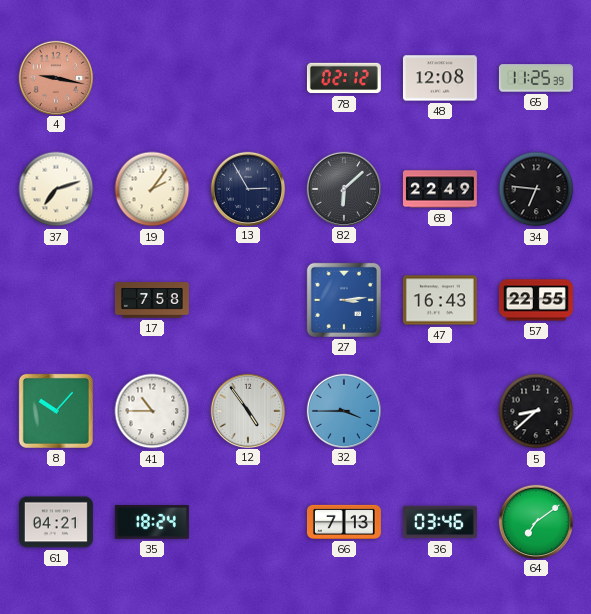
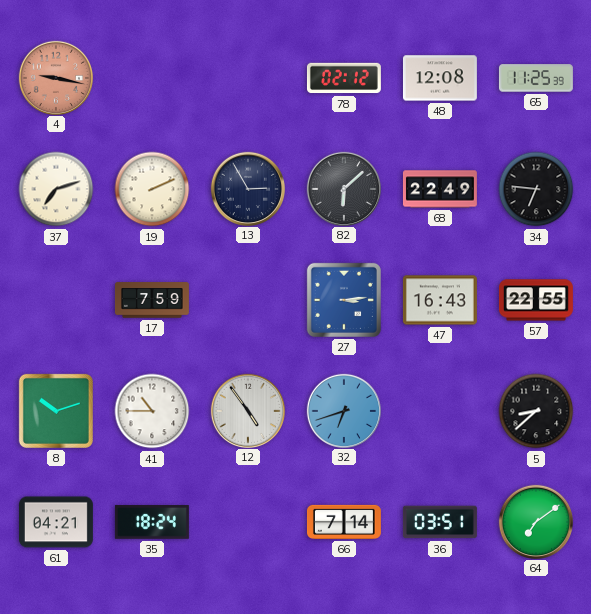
19: 2:06 -> 2:11
17: 7:58 -> 7:59
8: 10:07 -> 10:12
32: 3:45 -> 6:42
66: 7:13 -> 7:14
36: 03:46 -> 03:51
